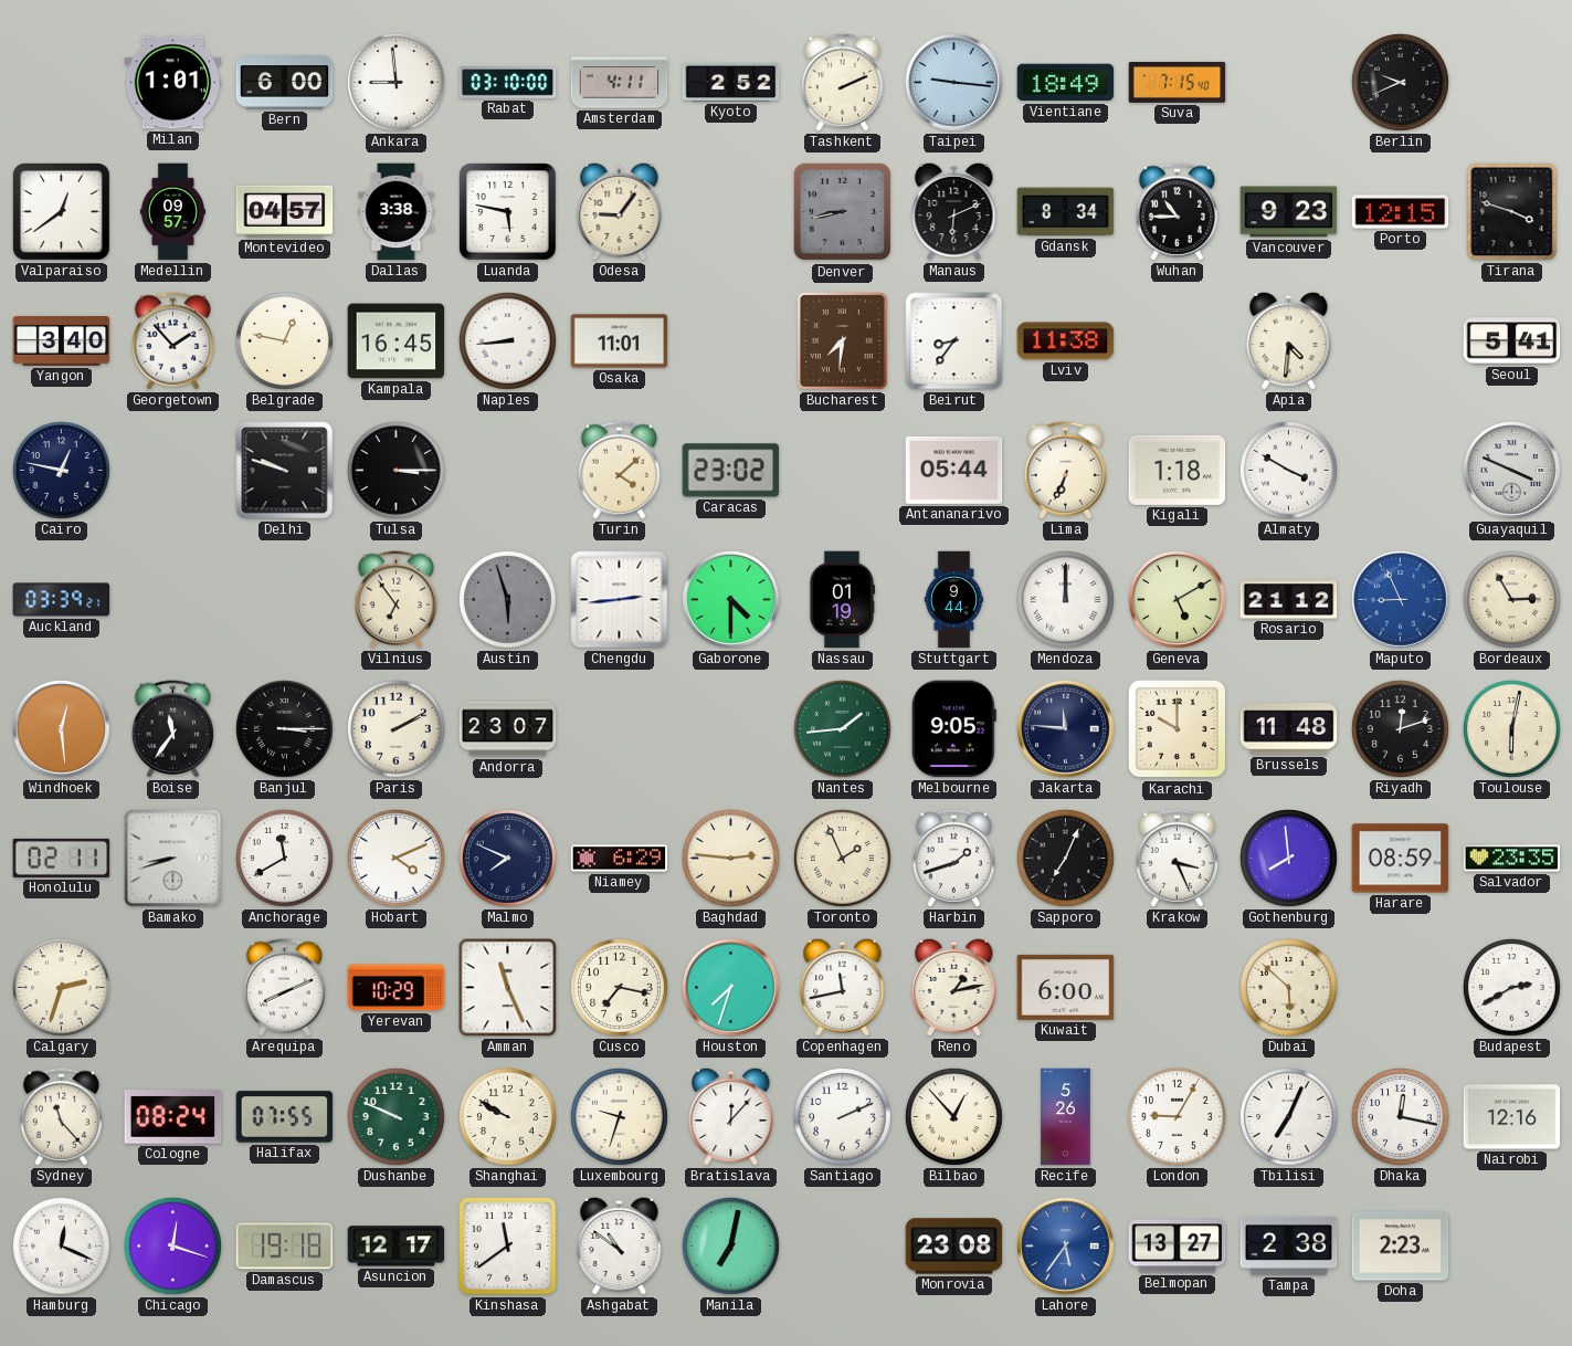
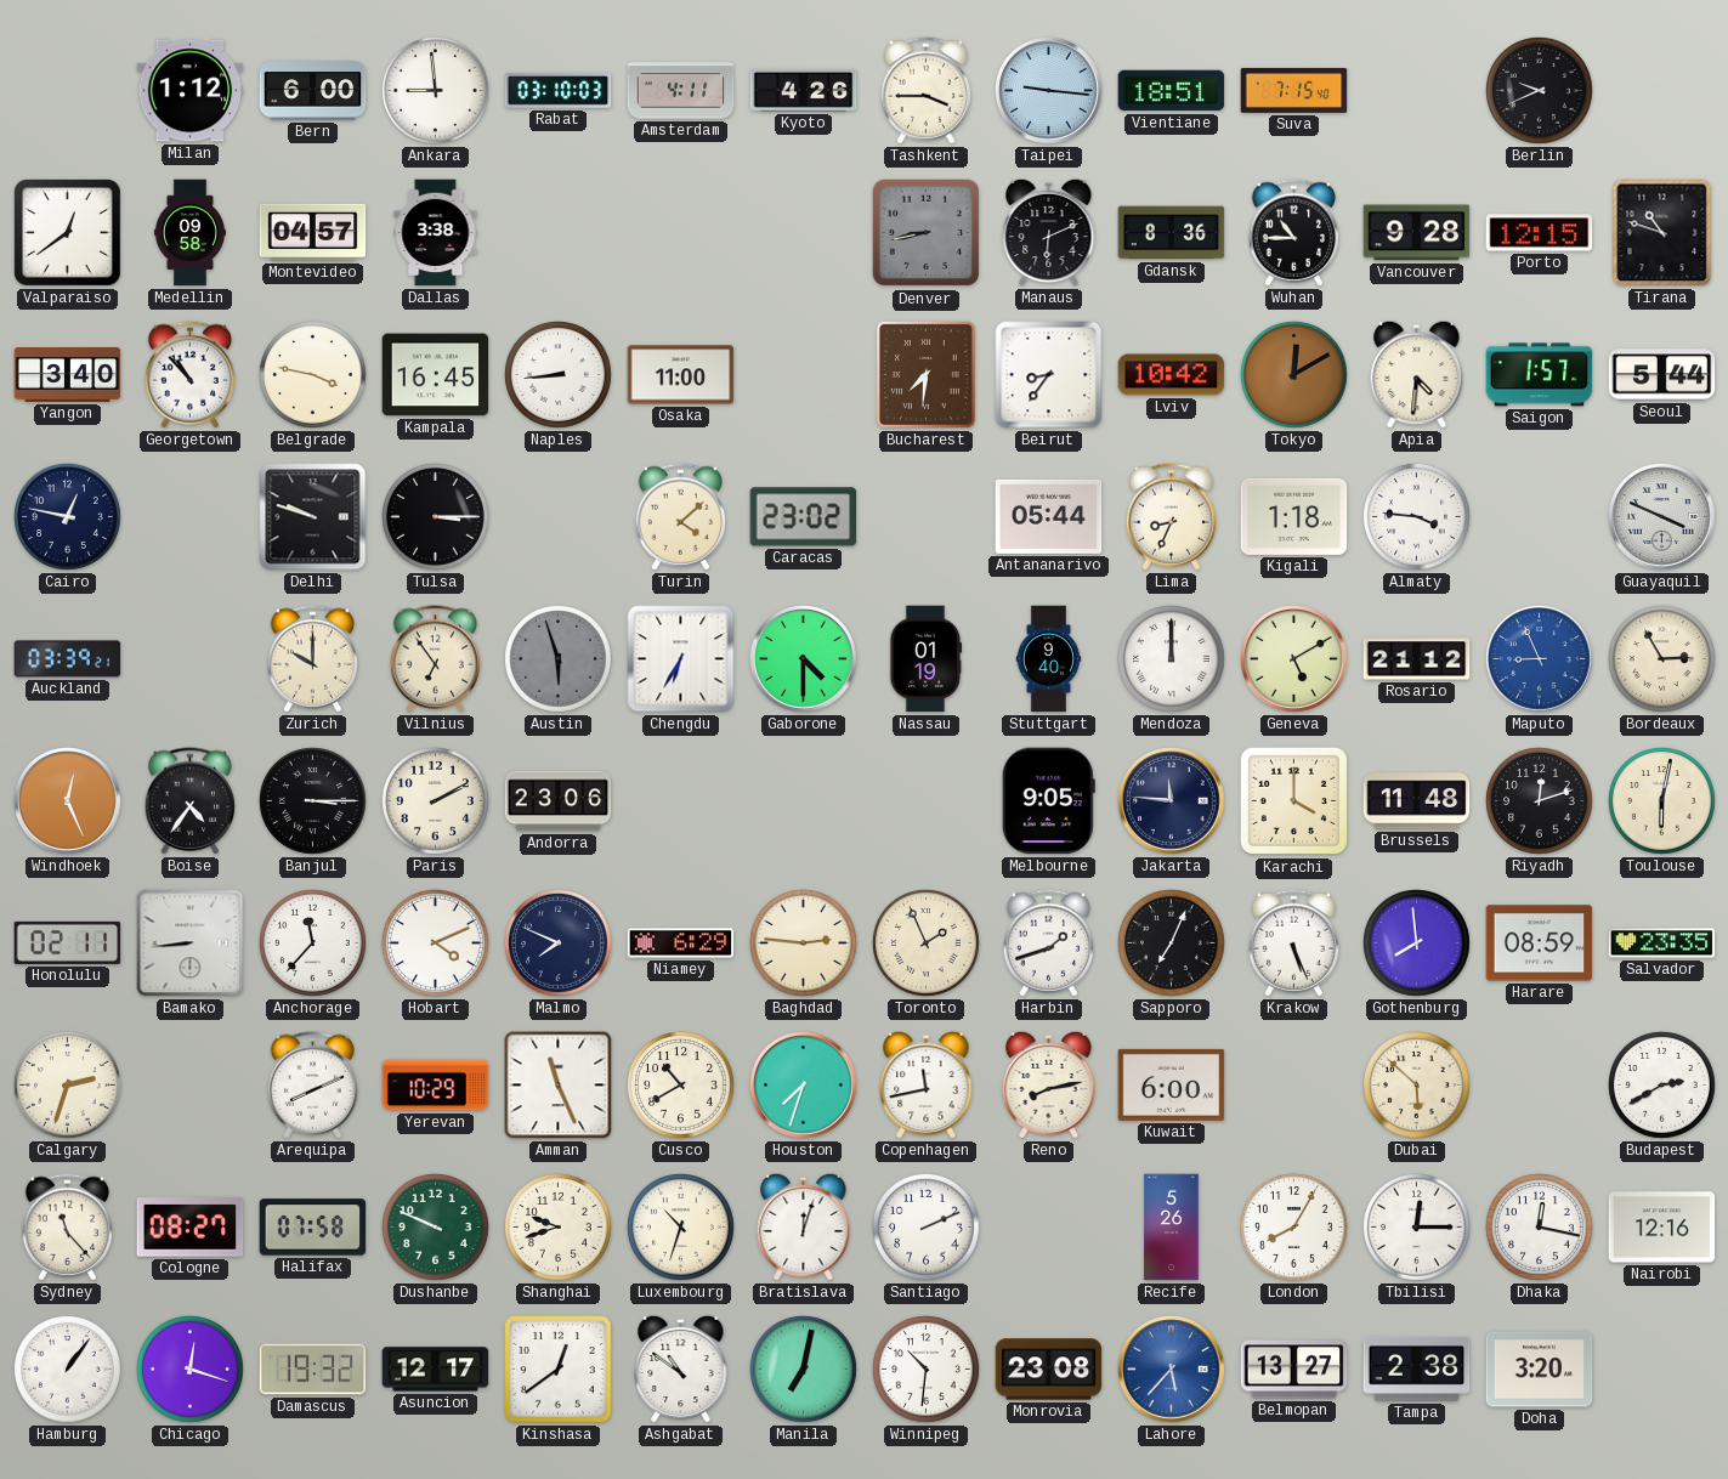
Milan: 1:01 -> 1:12
Rabat: 03:10:00 -> 03:10:03
Kyoto: 2:52 -> 4:26
Tashkent: 2:11 -> 3:45
Vientiane: 18:49 -> 18:51
Medellin: 09:57 -> 09:58
Luanda: 5:47 -> none
Odesa: 9:06 -> none
Gdansk: 8:34 -> 8:36
Vancouver: 9:23 -> 9:28
Tirana: 3:48 -> 10:48
Georgetown: 1:53 -> 10:53
Belgrade: 12:47 -> 3:47
Osaka: 11:01 -> 11:00
Lviv: 11:38 -> 10:42
Tokyo: none -> 12:10
Saigon: none -> 1:57
Seoul: 5:41 -> 5:44
Lima: 6:34 -> 8:34
Almaty: 3:50 -> 3:46
Zurich: none -> 10:00
Chengdu: 2:44 -> 6:35
Stuttgart: 9:44 -> 9:40
Windhoek: 12:29 -> 12:26
Boise: 11:36 -> 4:36
Andorra: 23:07 -> 23:06
Nantes: 1:44 -> none
Karachi: 10:00 -> 4:00
Bamako: 8:42 -> 8:44
Anchorage: 11:40 -> 11:37
Krakow: 3:26 -> 5:26
Cusco: 7:17 -> 10:40
Reno: 1:13 -> 8:13
Cologne: 08:24 -> 08:27
Halifax: 07:55 -> 07:58
Shanghai: 9:50 -> 9:42
Luxembourg: 9:33 -> 10:33
Bratislava: 12:07 -> 12:03
Bilbao: 12:53 -> none
London: 9:05 -> 8:05
Tbilisi: 7:04 -> 12:15
Hamburg: 12:19 -> 1:06
Damascus: 19:18 -> 19:32
Kinshasa: 11:39 -> 12:39
Winnipeg: none -> 10:31
Lahore: 5:36 -> 5:37
Doha: 2:23 -> 3:20
